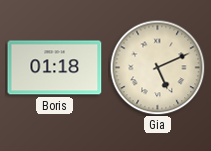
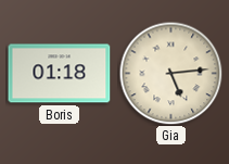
Gia: 5:11 -> 5:14
